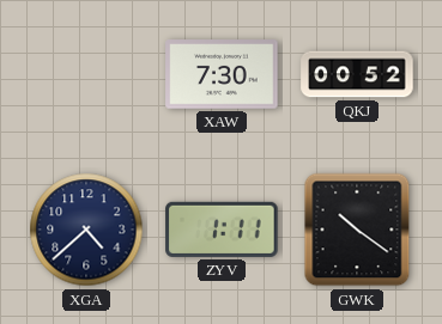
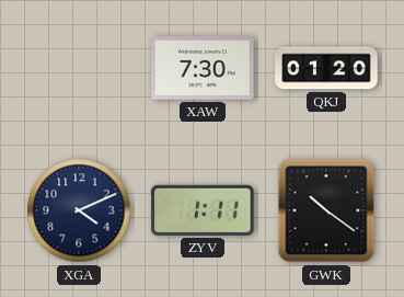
QKJ: 00:52 -> 01:20
XGA: 4:38 -> 4:11
